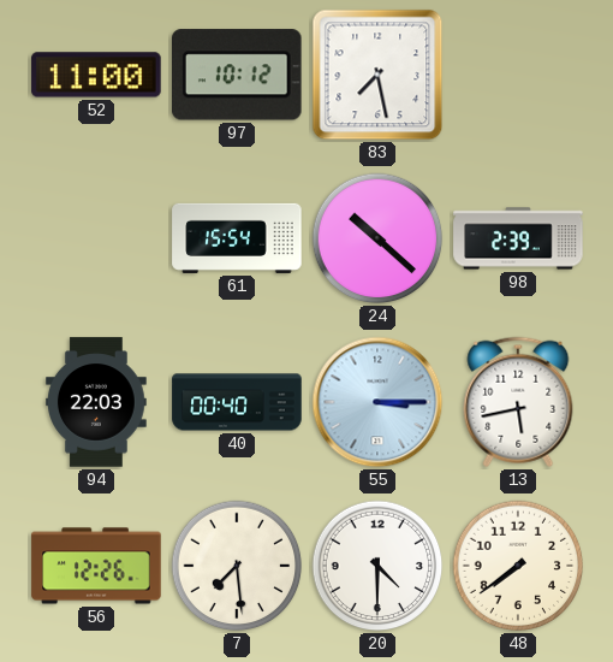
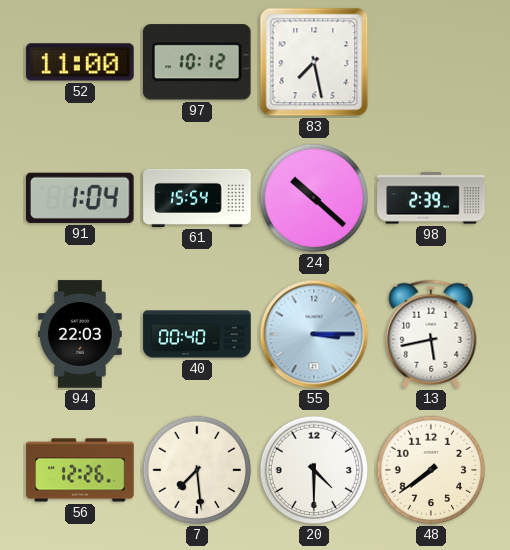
91: none -> 1:04
